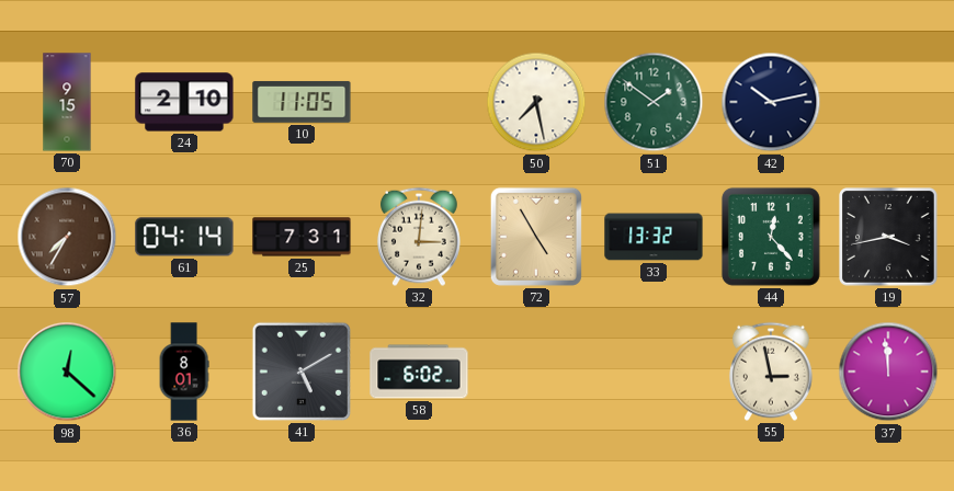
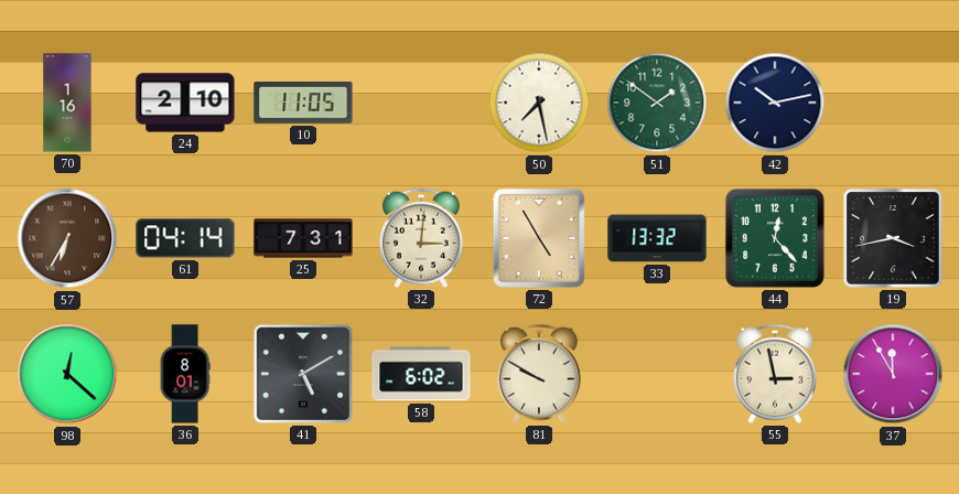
70: 9:15 -> 1:16
57: 7:35 -> 6:35
81: none -> 9:50
37: 11:59 -> 11:55
